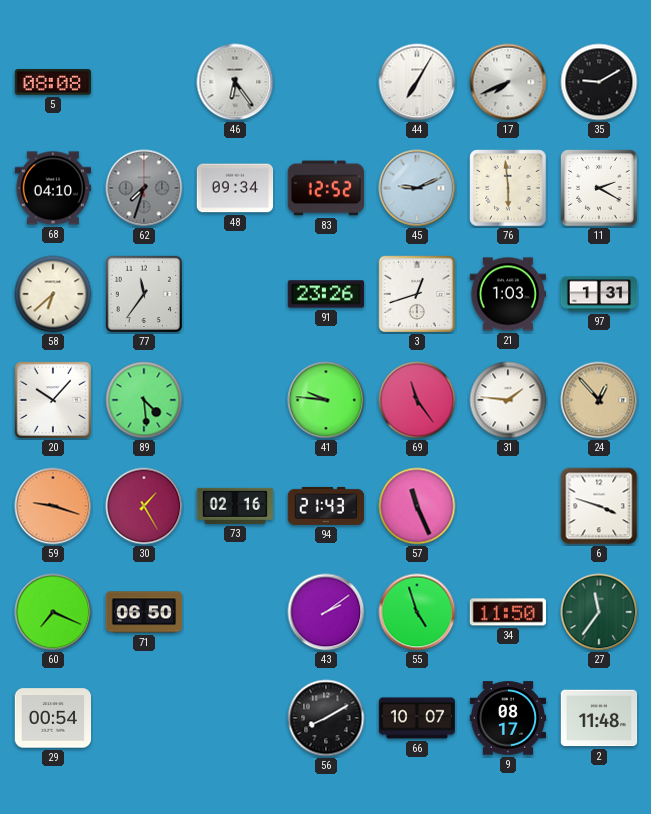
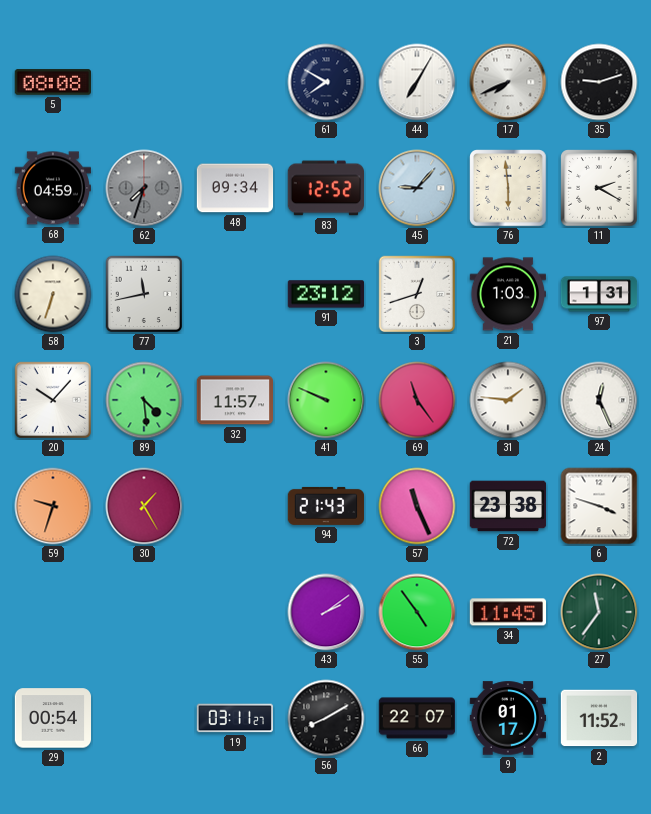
46: 6:24 -> none
61: none -> 7:50
35: 9:10 -> 9:12
68: 04:10 -> 04:59
45: 9:11 -> 9:07
58: 6:38 -> 6:33
77: 11:36 -> 11:43
91: 23:26 -> 23:12
32: none -> 11:57
41: 9:46 -> 9:49
24: 12:53 -> 12:26
24 dial: champagne -> white
59: 9:18 -> 9:33
73: 02:16 -> none
72: none -> 23:38
60: 7:19 -> none
71: 06:50 -> none
55: 4:57 -> 4:54
34: 11:50 -> 11:45
19: none -> 03:11
66: 10:07 -> 22:07
9: 08:17 -> 01:17
2: 11:48 -> 11:52
